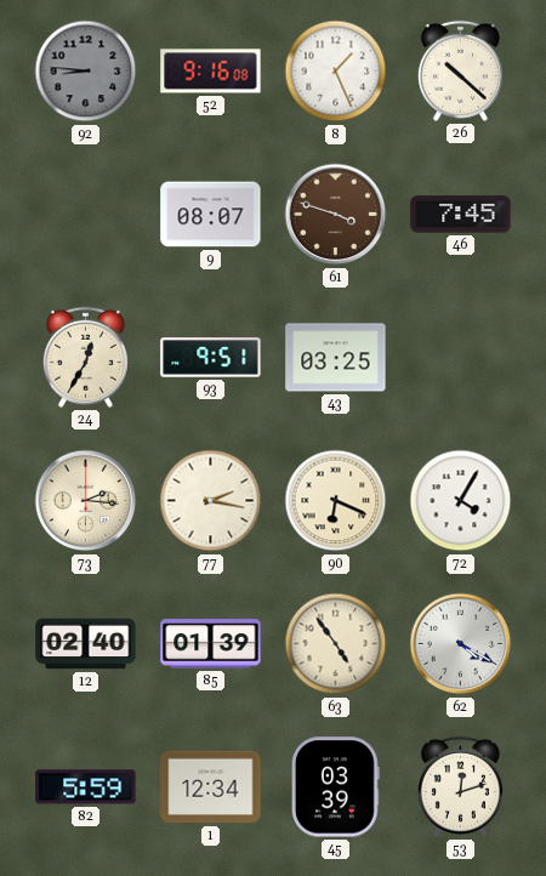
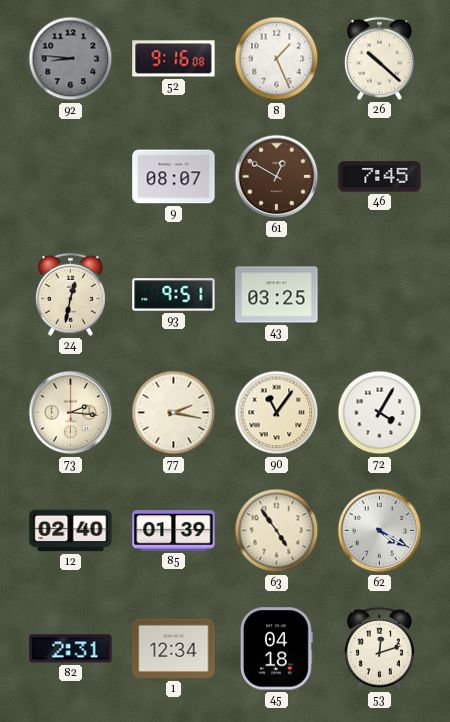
61: 3:48 -> 12:50
24: 12:35 -> 12:32
90: 6:19 -> 11:06
82: 5:59 -> 2:31
45: 03:39 -> 04:18
